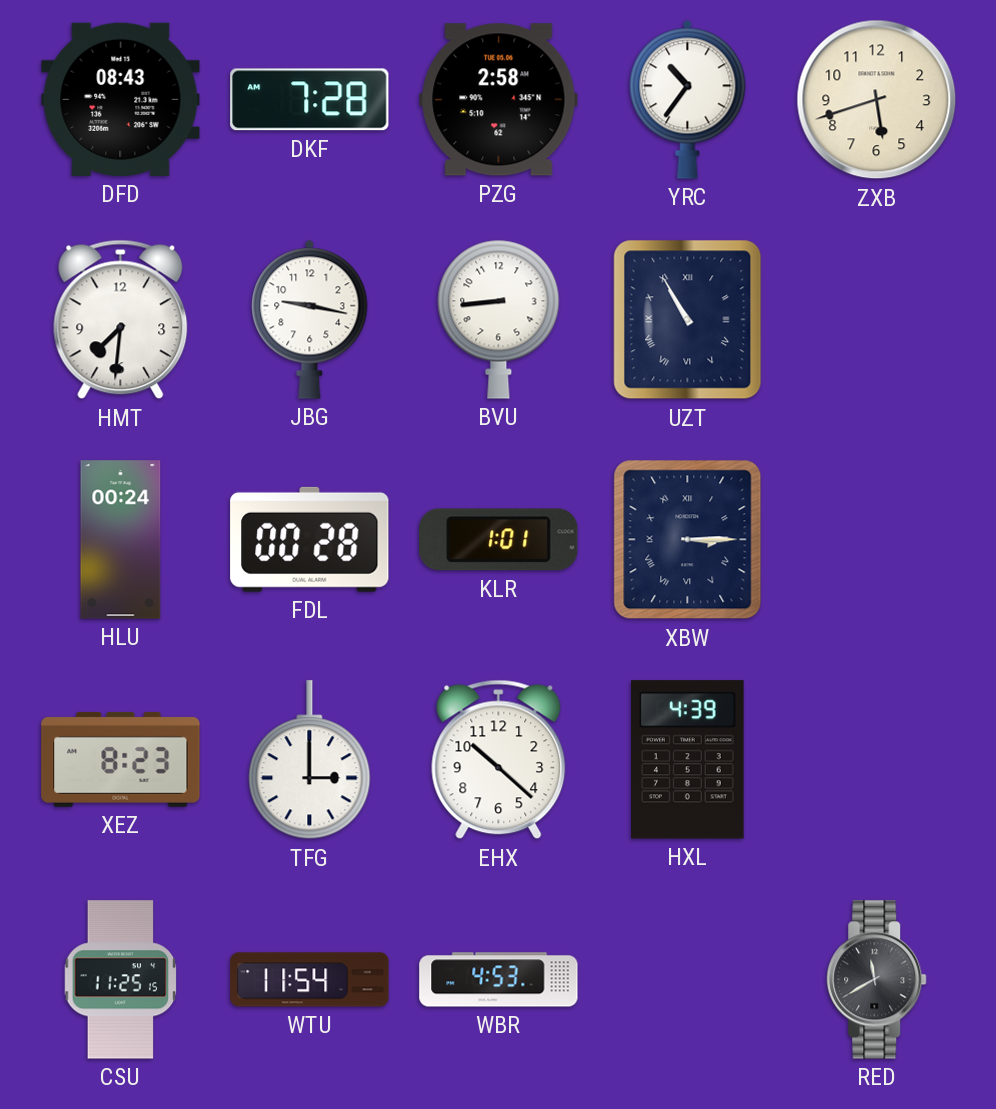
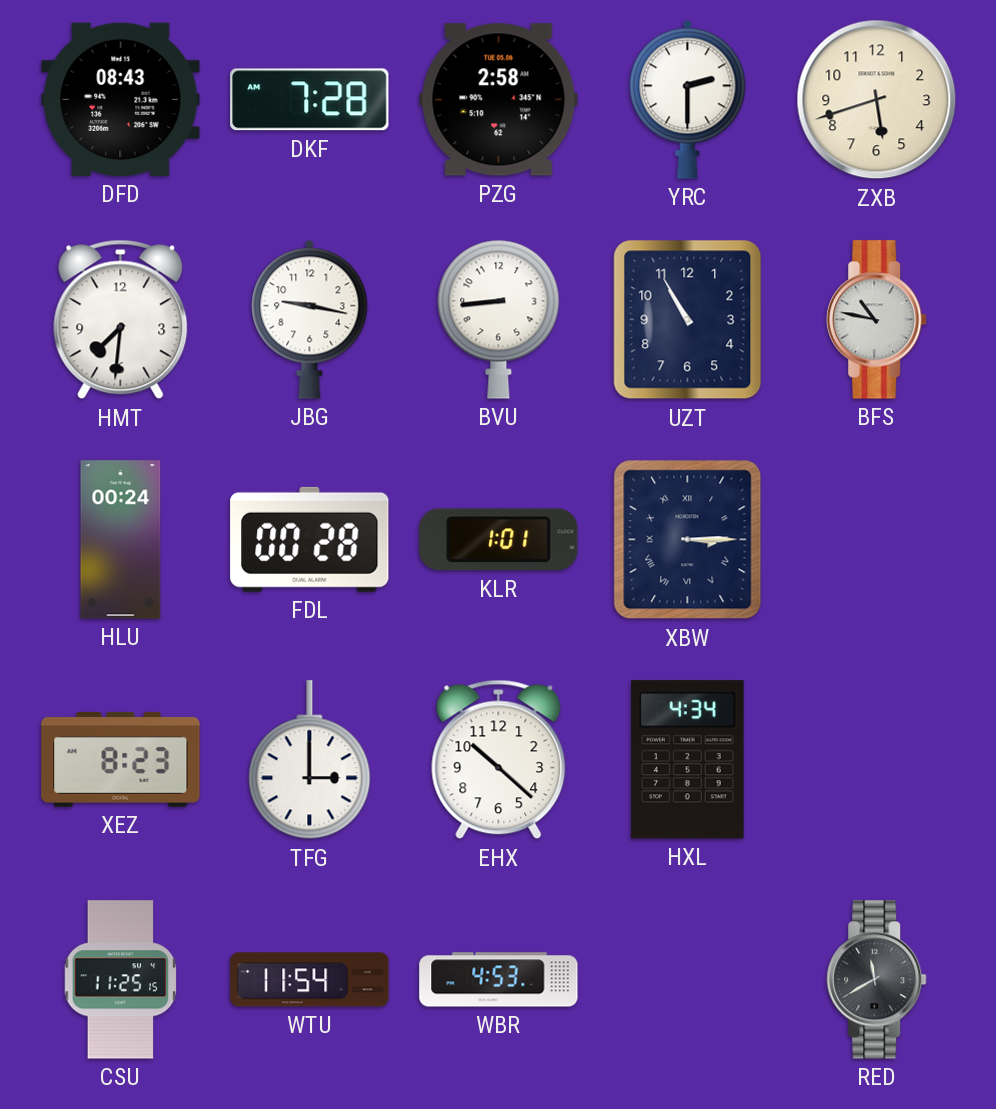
YRC: 10:36 -> 2:30
UZT numerals: Roman -> Arabic
BFS: none -> 10:47
HXL: 4:39 -> 4:34
